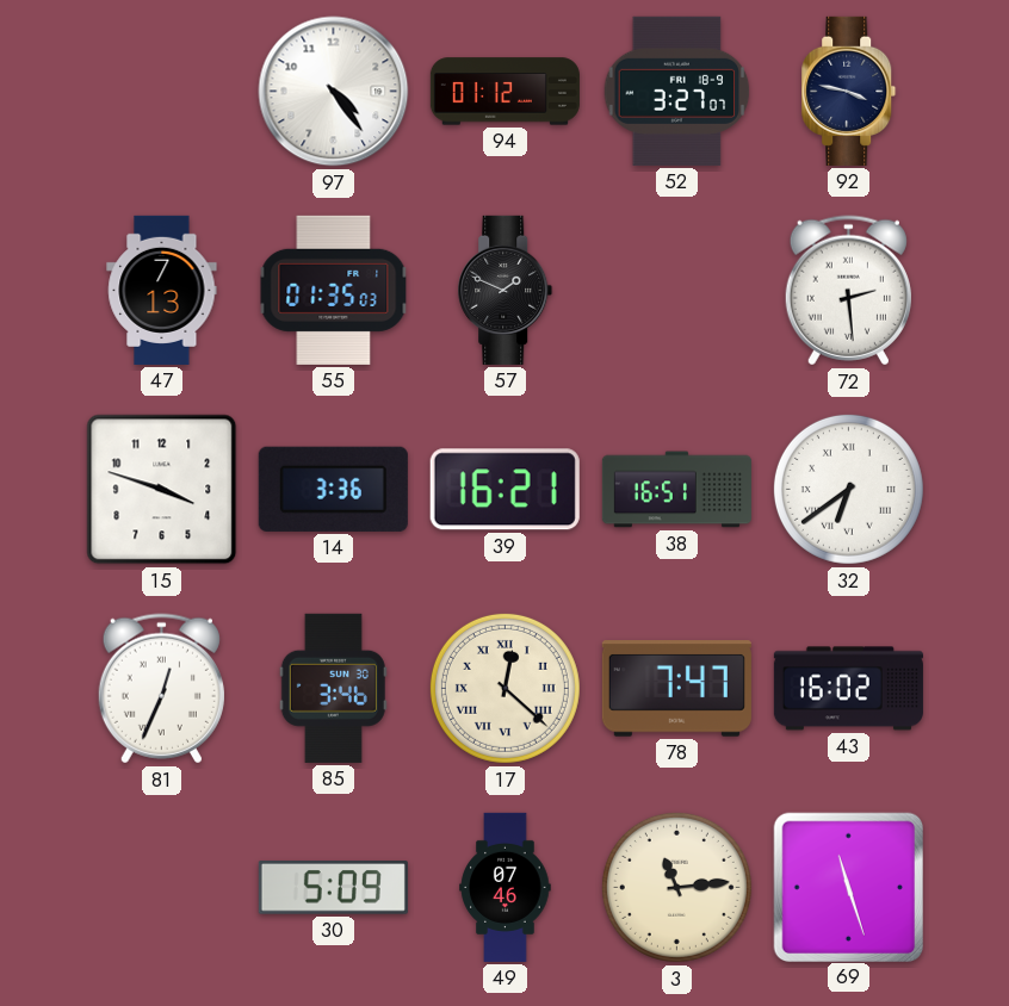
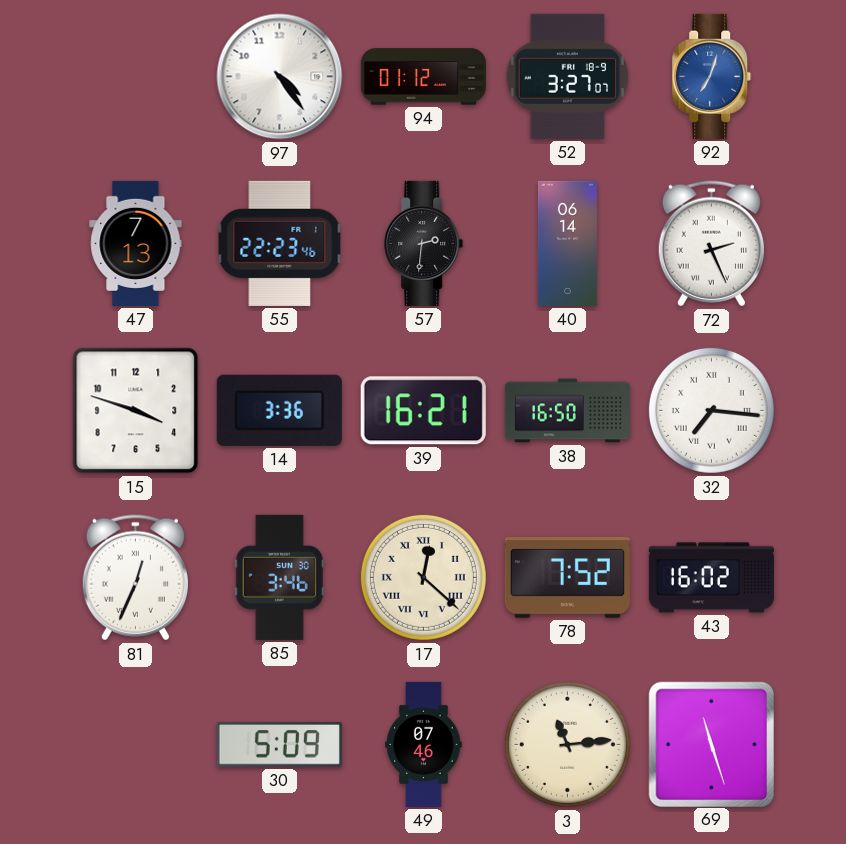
92: 3:47 -> 7:03
92 dial: navy -> blue
55: 01:35 -> 22:23
57: 1:49 -> 2:31
40: none -> 06:14
72: 2:29 -> 2:26
38: 16:51 -> 16:50
32: 6:39 -> 7:16
78: 7:47 -> 7:52
